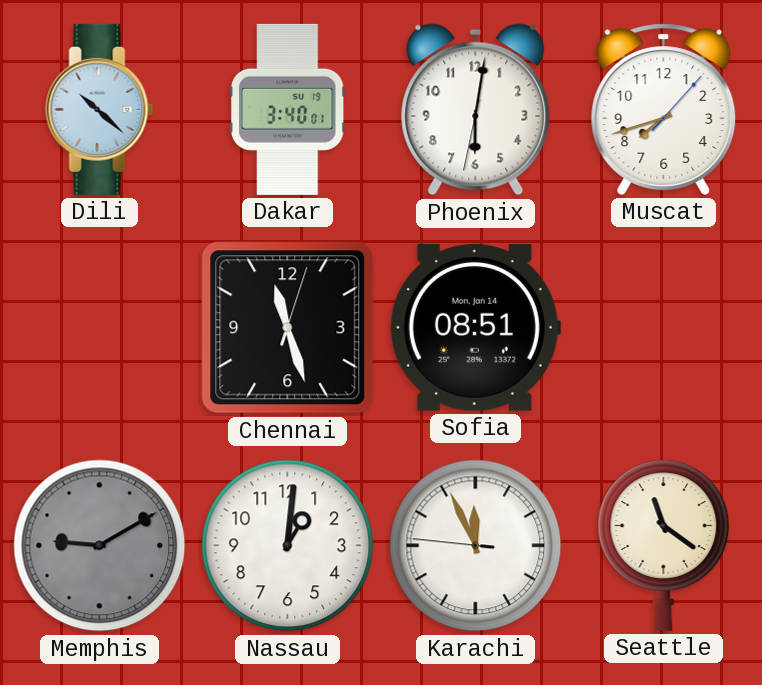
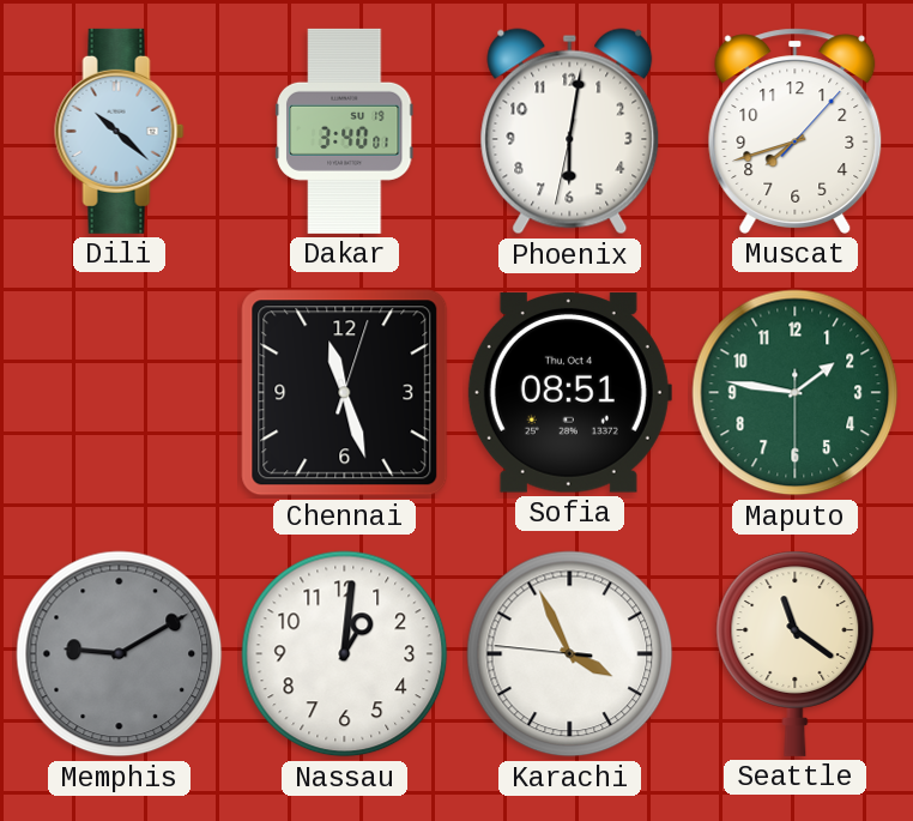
Sofia date: Mon, Jan 14 -> Thu, Oct 4
Maputo: none -> 1:46
Karachi: 11:55 -> 3:55
